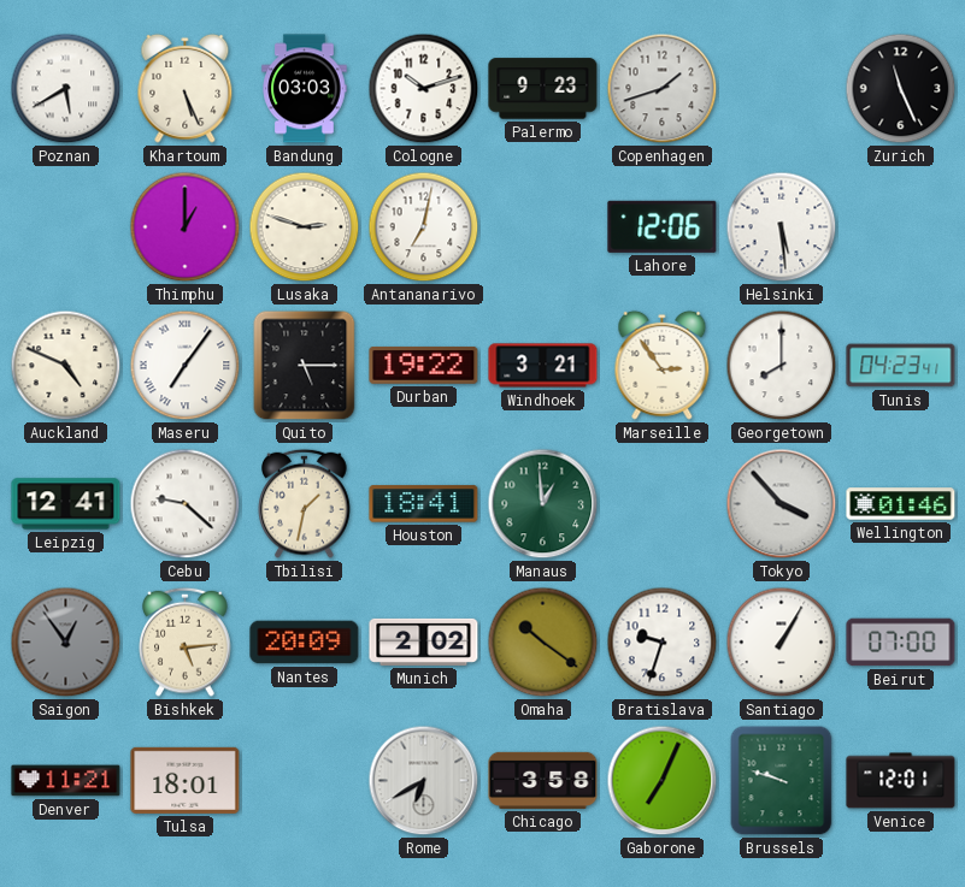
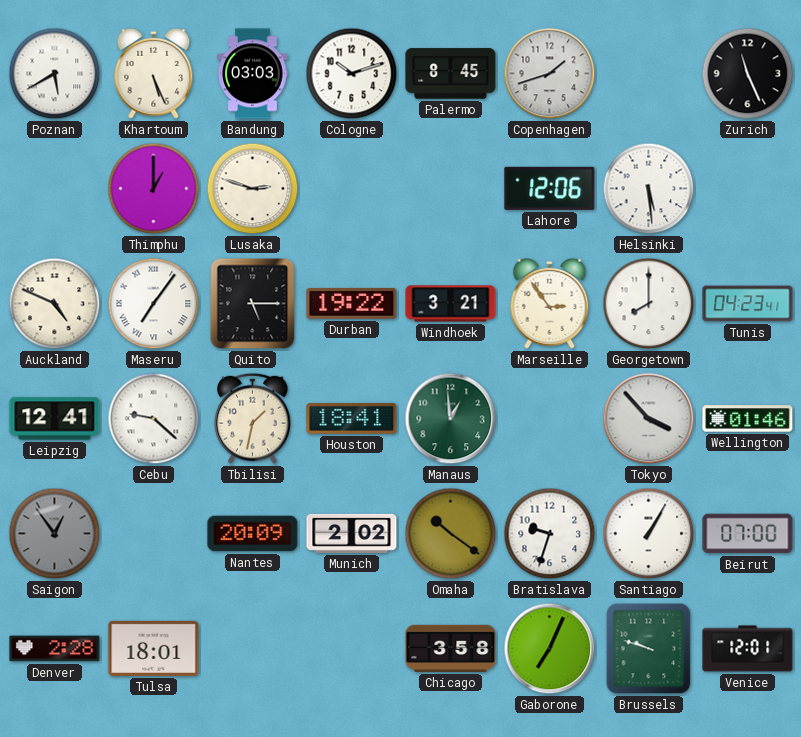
Palermo: 9:23 -> 8:45
Antananarivo: 7:02 -> none
Bishkek: 5:14 -> none
Denver: 11:21 -> 2:28
Rome: 6:40 -> none
